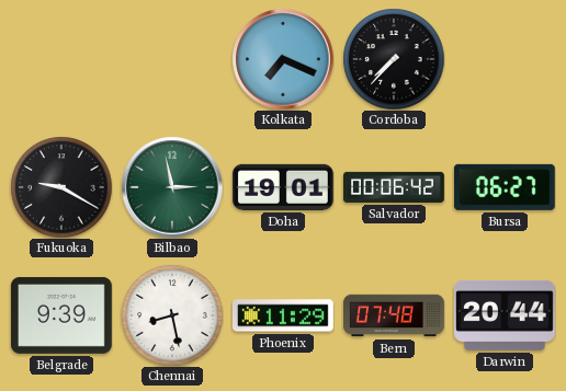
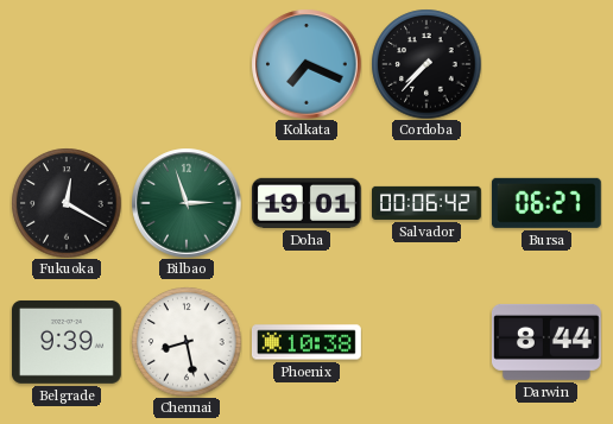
Fukuoka: 9:20 -> 12:20
Bilbao: 2:58 -> 2:57
Phoenix: 11:29 -> 10:38
Bern: 07:48 -> none
Darwin: 20:44 -> 8:44
